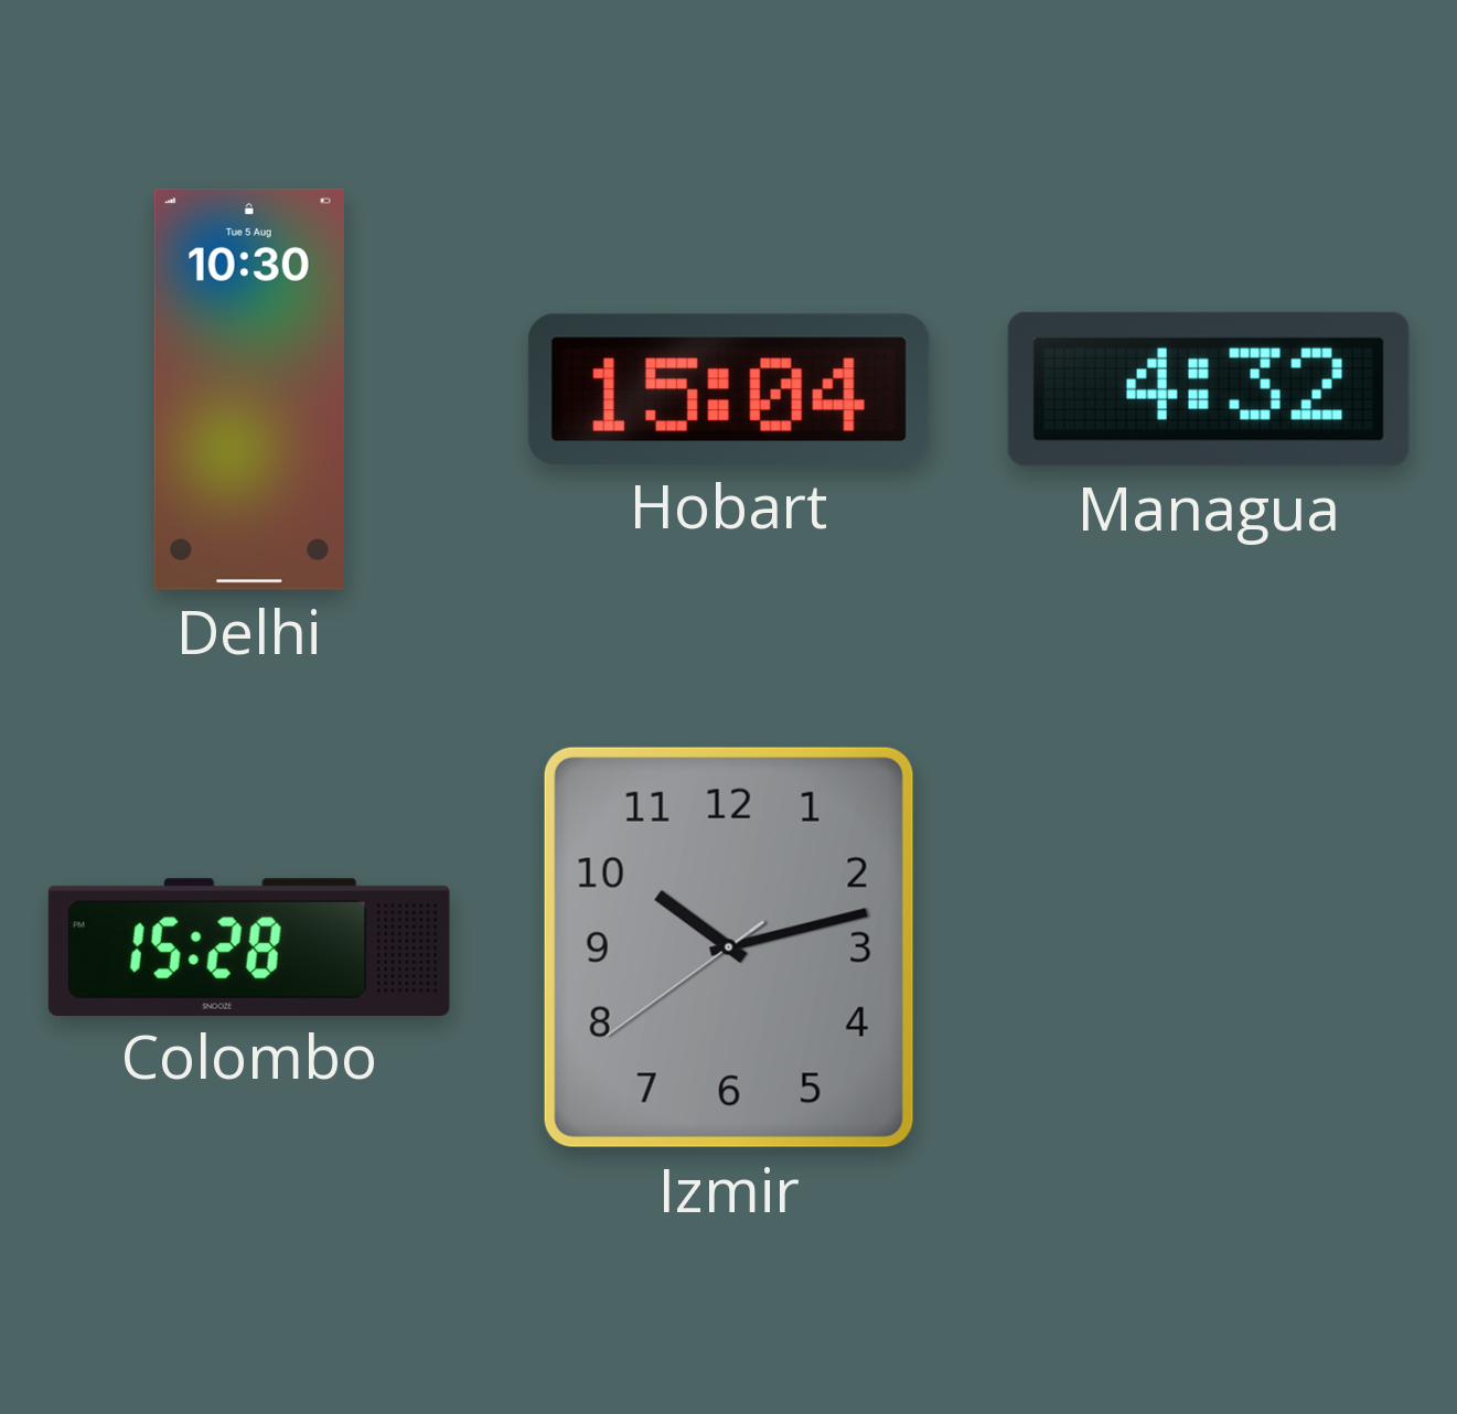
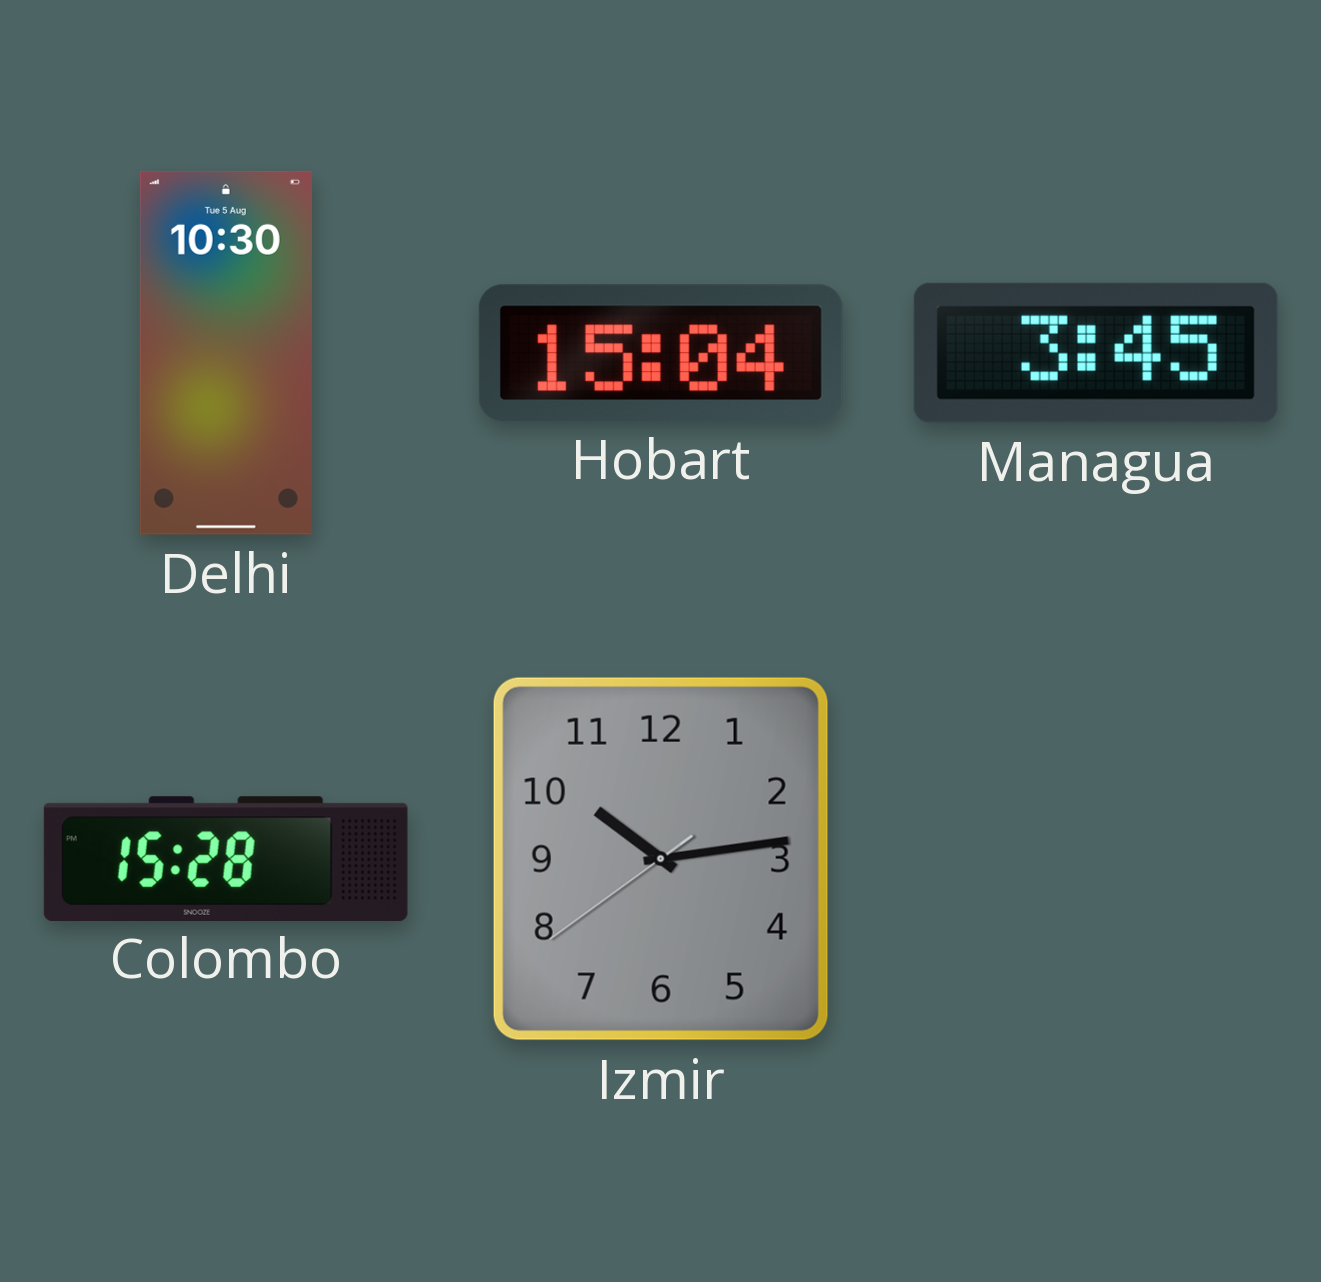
Managua: 4:32 -> 3:45
Izmir: 10:12 -> 10:13
